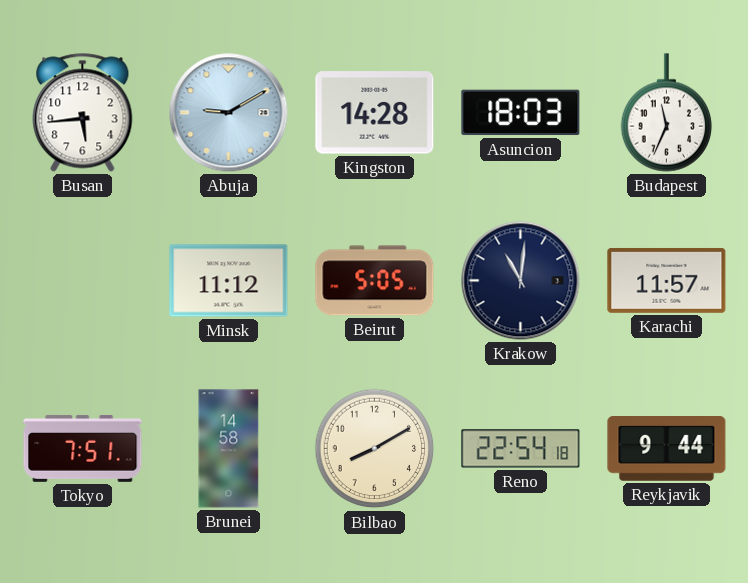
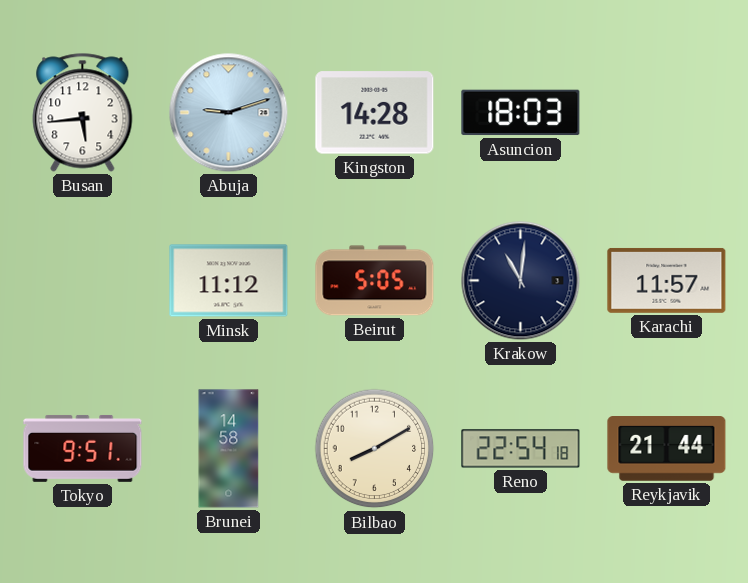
Abuja: 9:10 -> 9:12
Budapest: 11:34 -> none
Tokyo: 7:51 -> 9:51
Reykjavik: 9:44 -> 21:44
